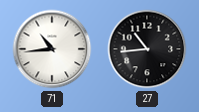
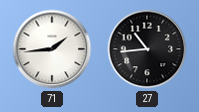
71: 10:44 -> 1:44
